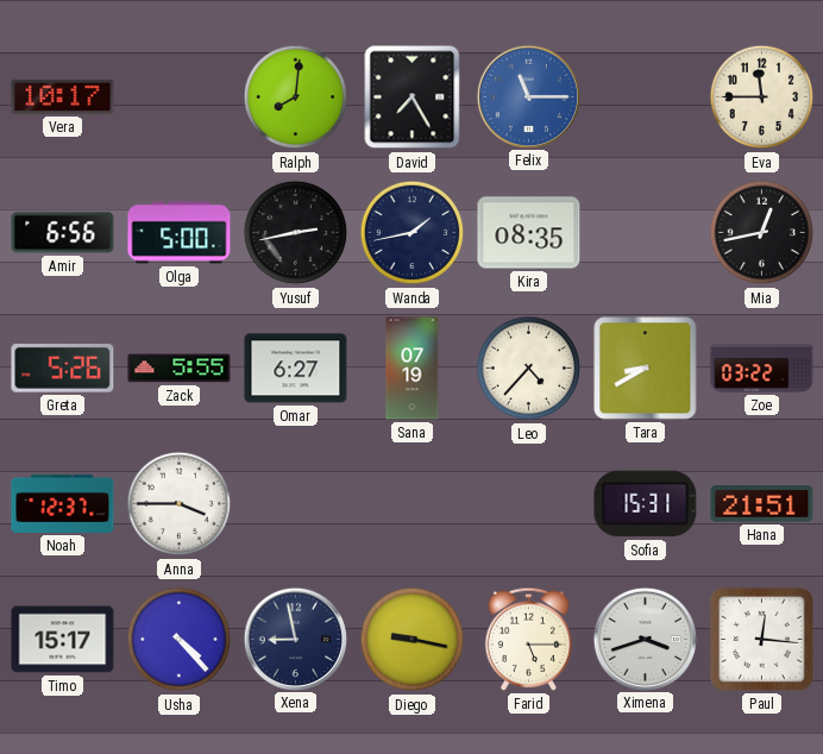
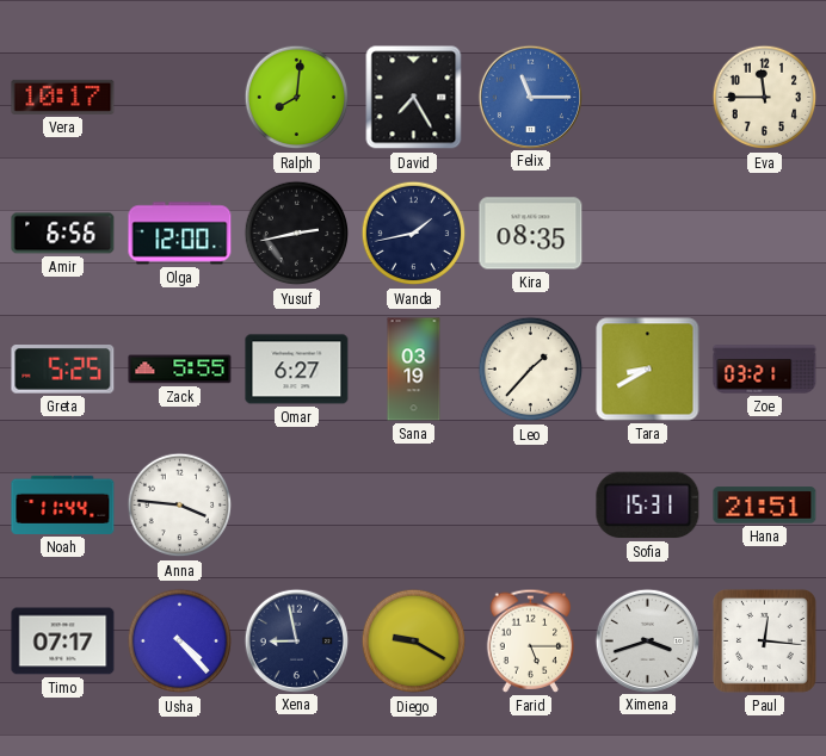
Olga: 5:00 -> 12:00
Mia: 12:43 -> none
Greta: 5:26 -> 5:25
Sana: 07:19 -> 03:19
Leo: 4:37 -> 1:37
Zoe: 03:22 -> 03:21
Noah: 12:37 -> 11:44
Anna: 3:45 -> 3:46
Timo: 15:17 -> 07:17
Diego: 9:17 -> 9:20
